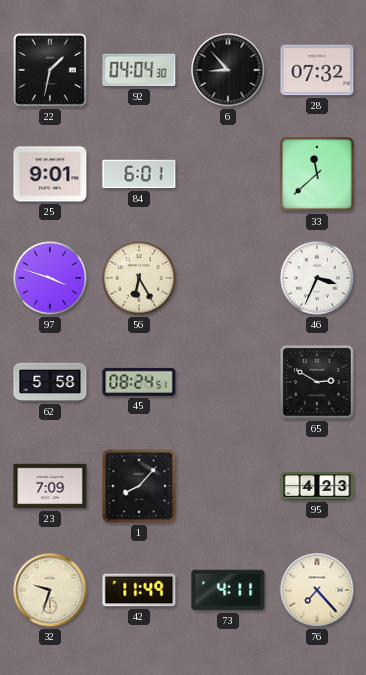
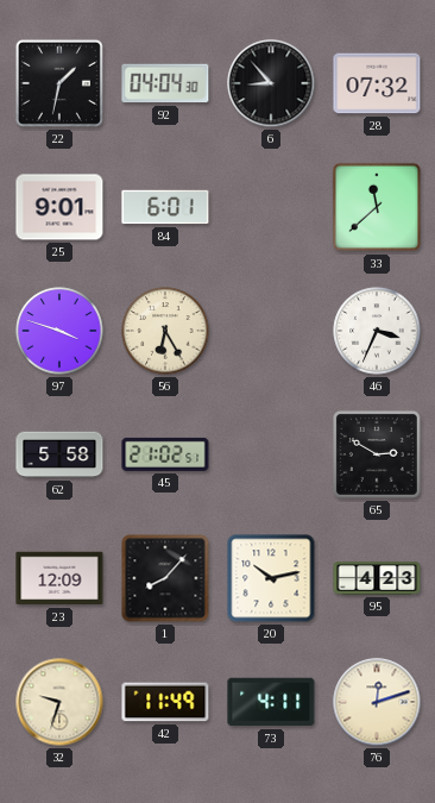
45: 08:24 -> 21:02
23: 7:09 -> 12:09
20: none -> 10:13
76: 7:23 -> 12:12
